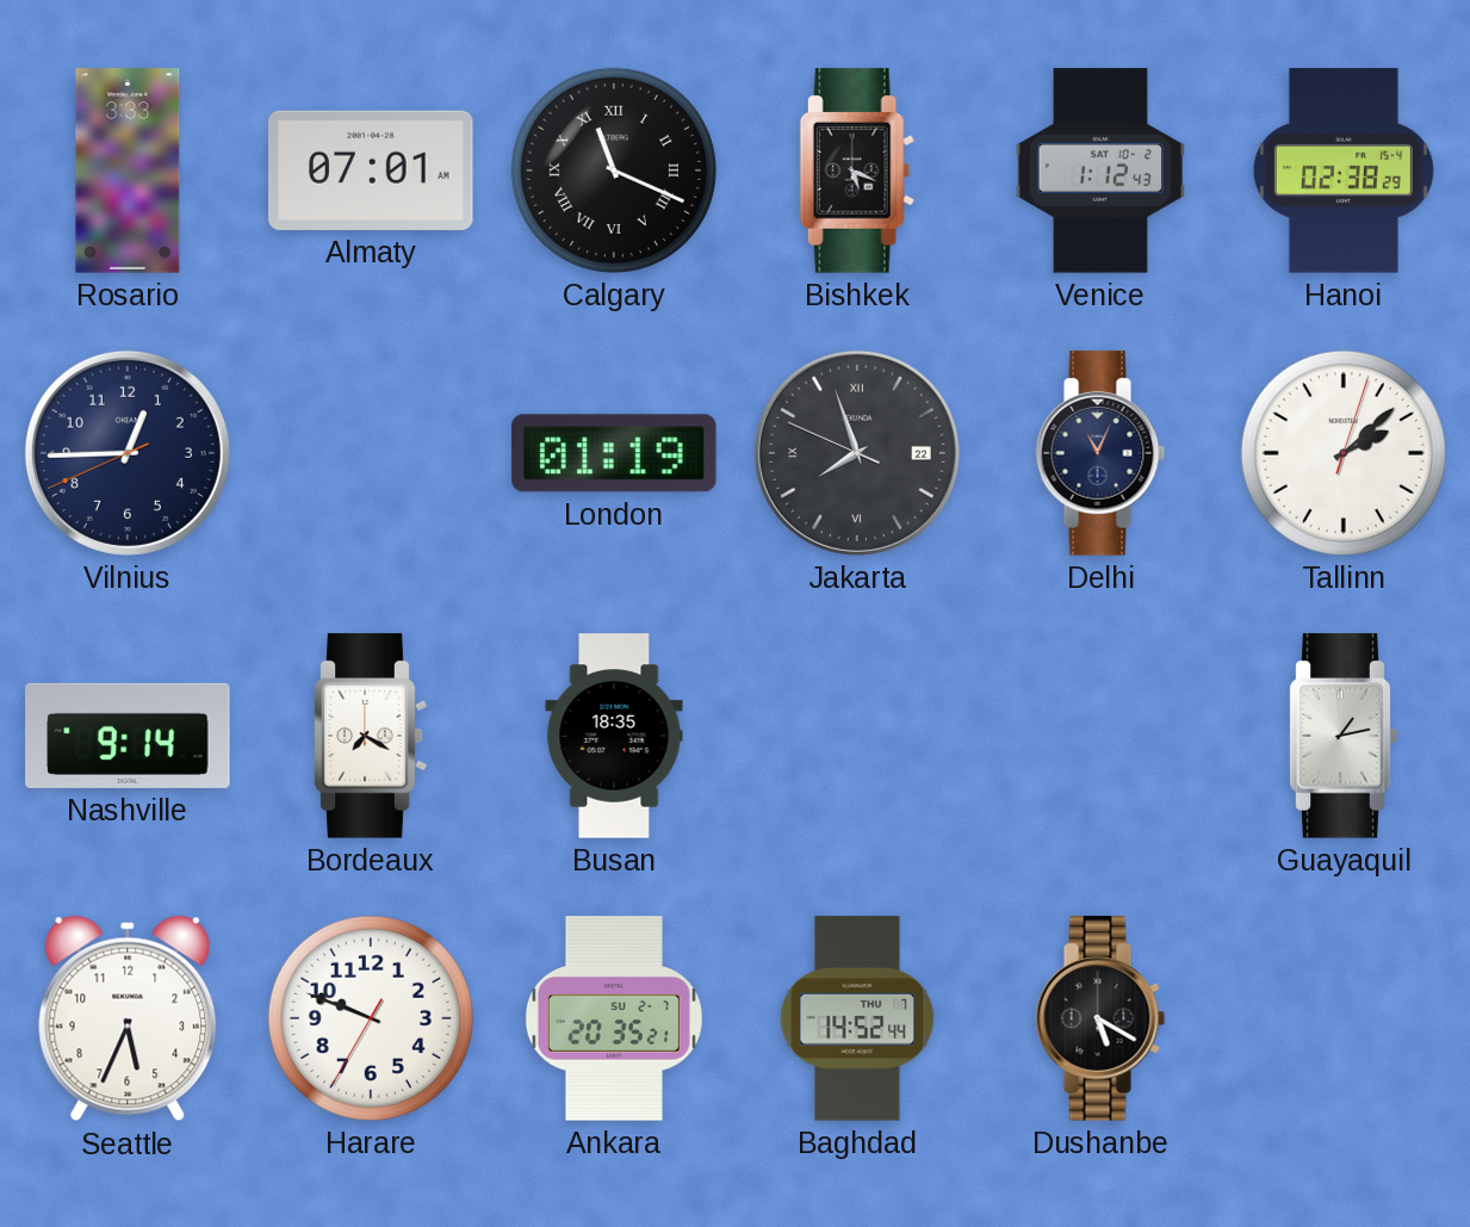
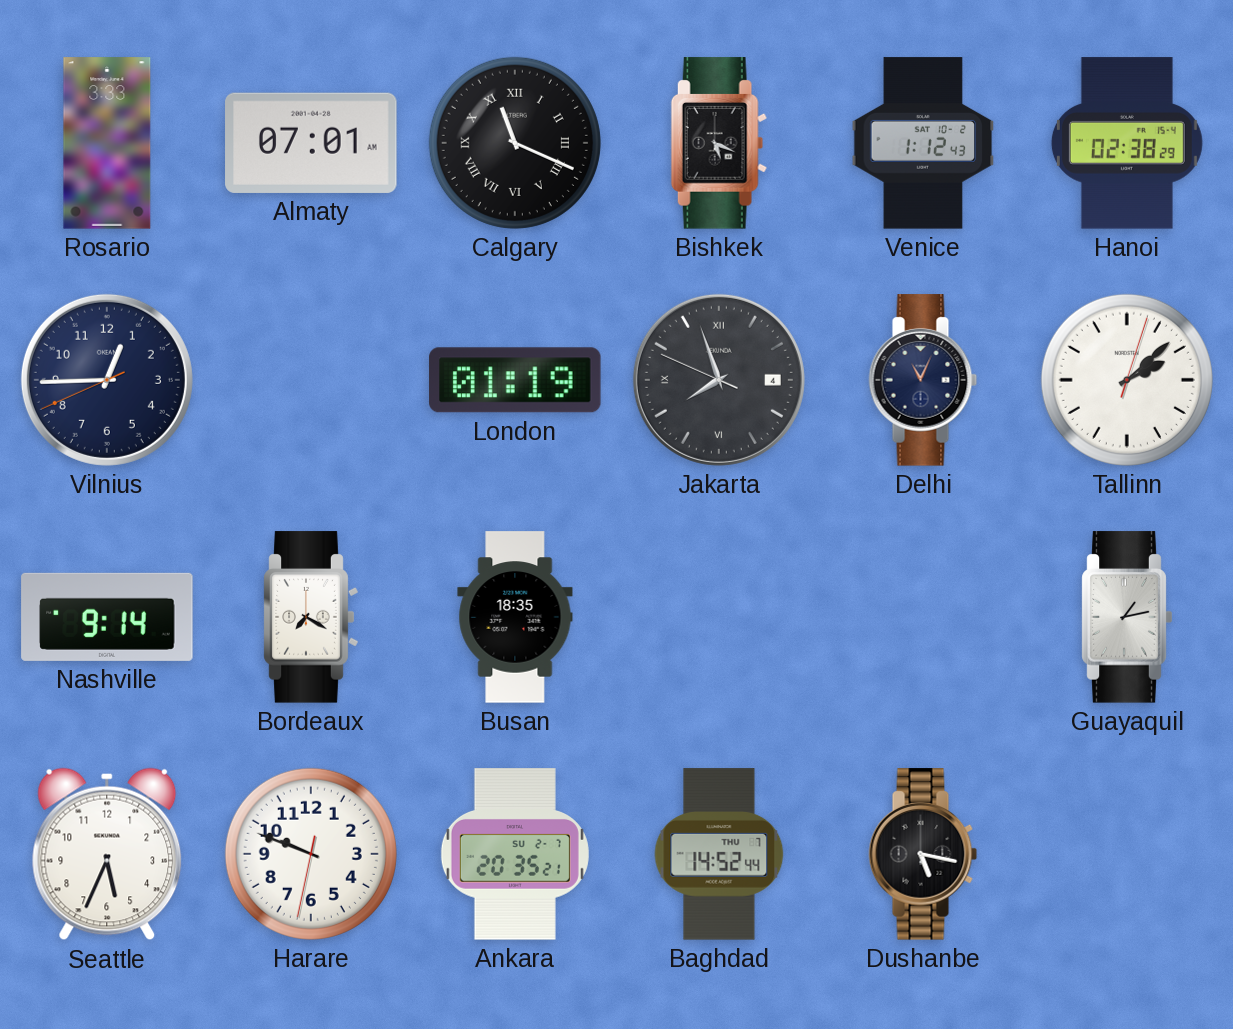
Jakarta date: 22 -> 4
Harare: 9:48:35 -> 9:48:32
Dushanbe: 5:20 -> 5:17
